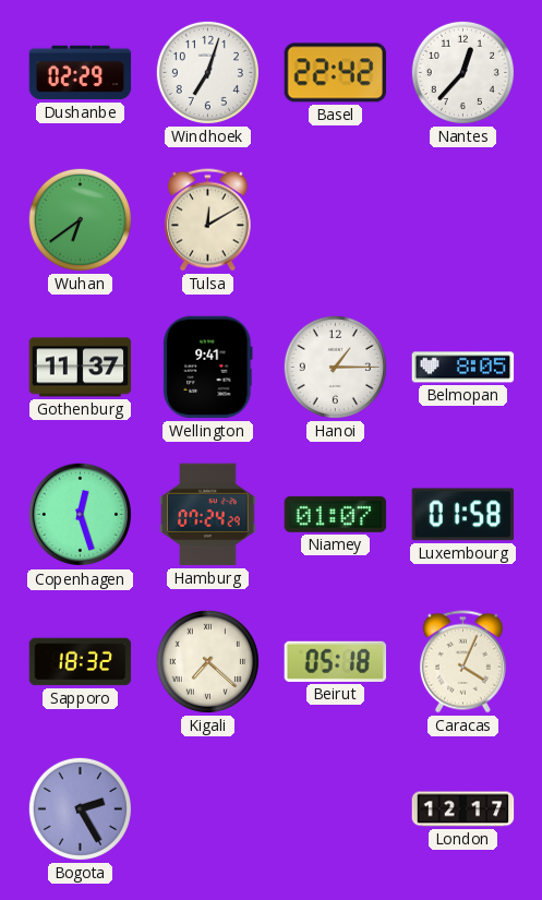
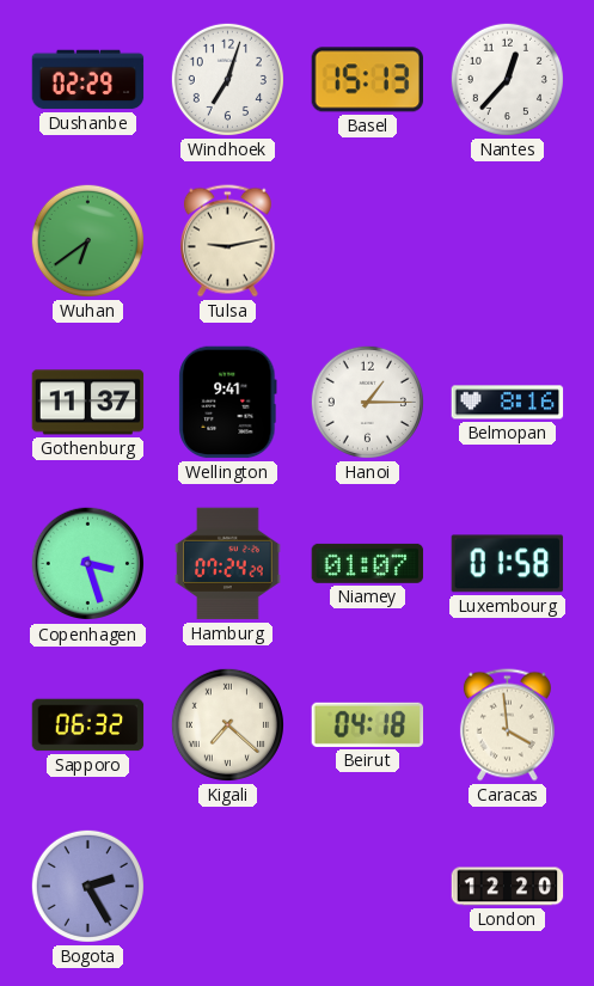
Basel: 22:42 -> 15:13
Tulsa: 12:10 -> 9:13
Belmopan: 8:05 -> 8:16
Copenhagen: 12:27 -> 3:27
Sapporo: 18:32 -> 06:32
Beirut: 05:18 -> 04:18
Caracas: 4:04 -> 3:59
London: 12:17 -> 12:20
